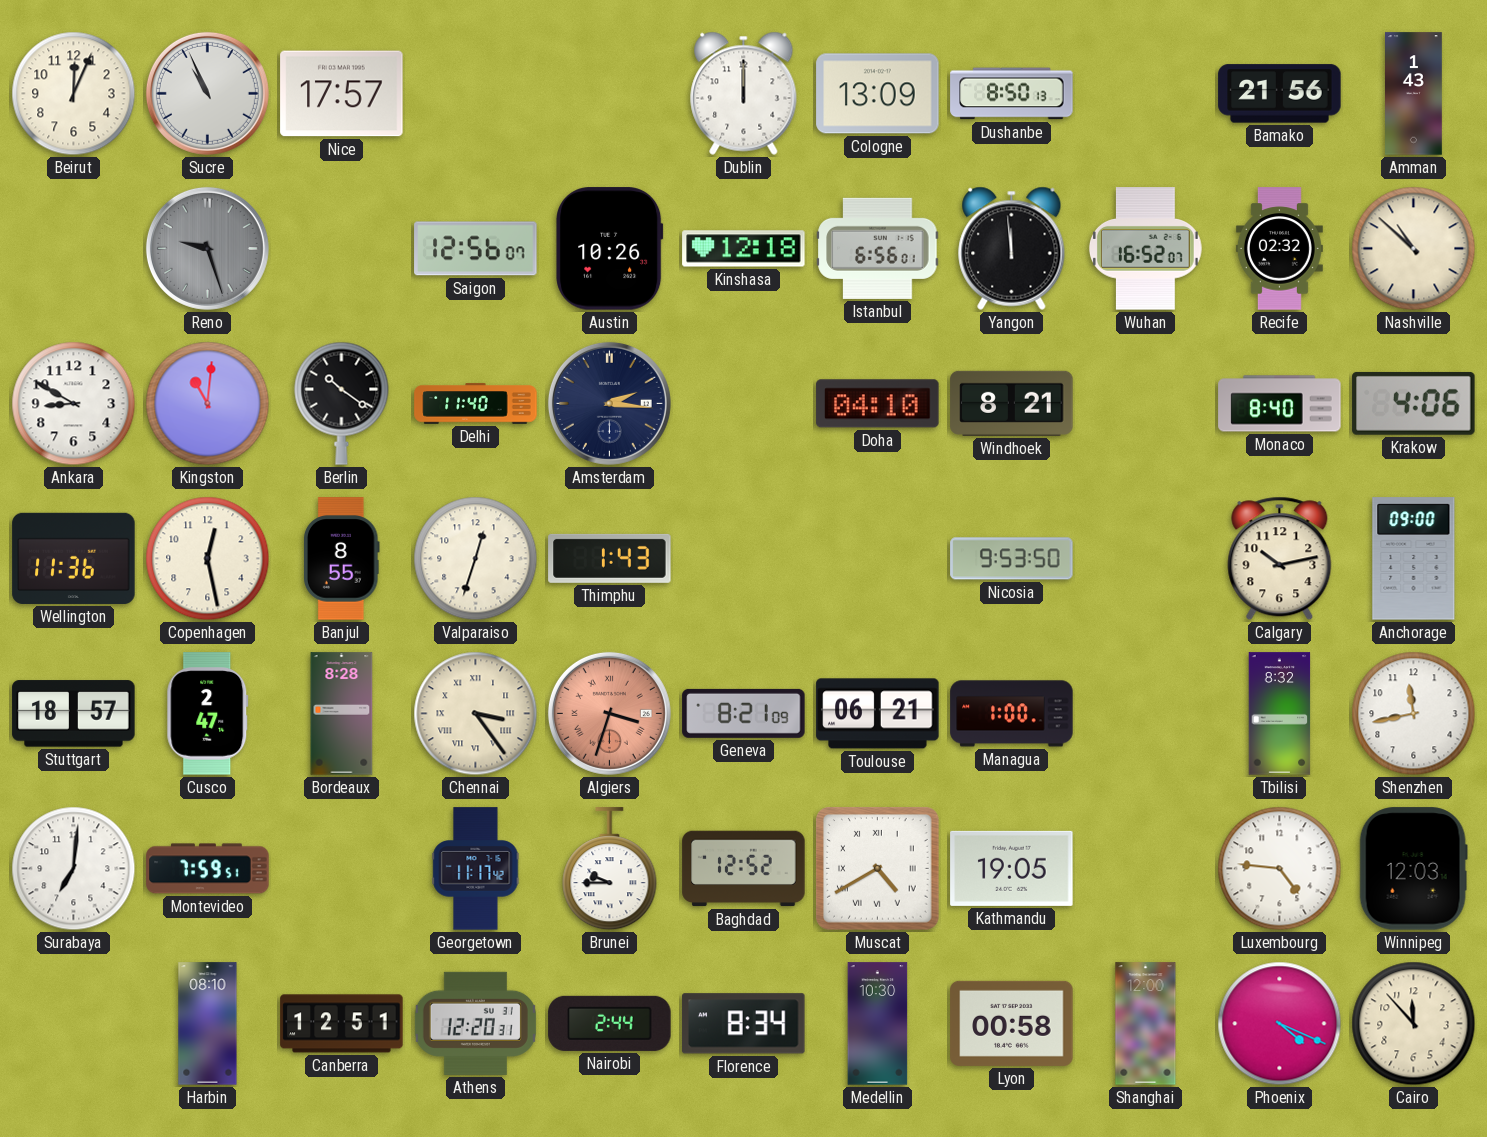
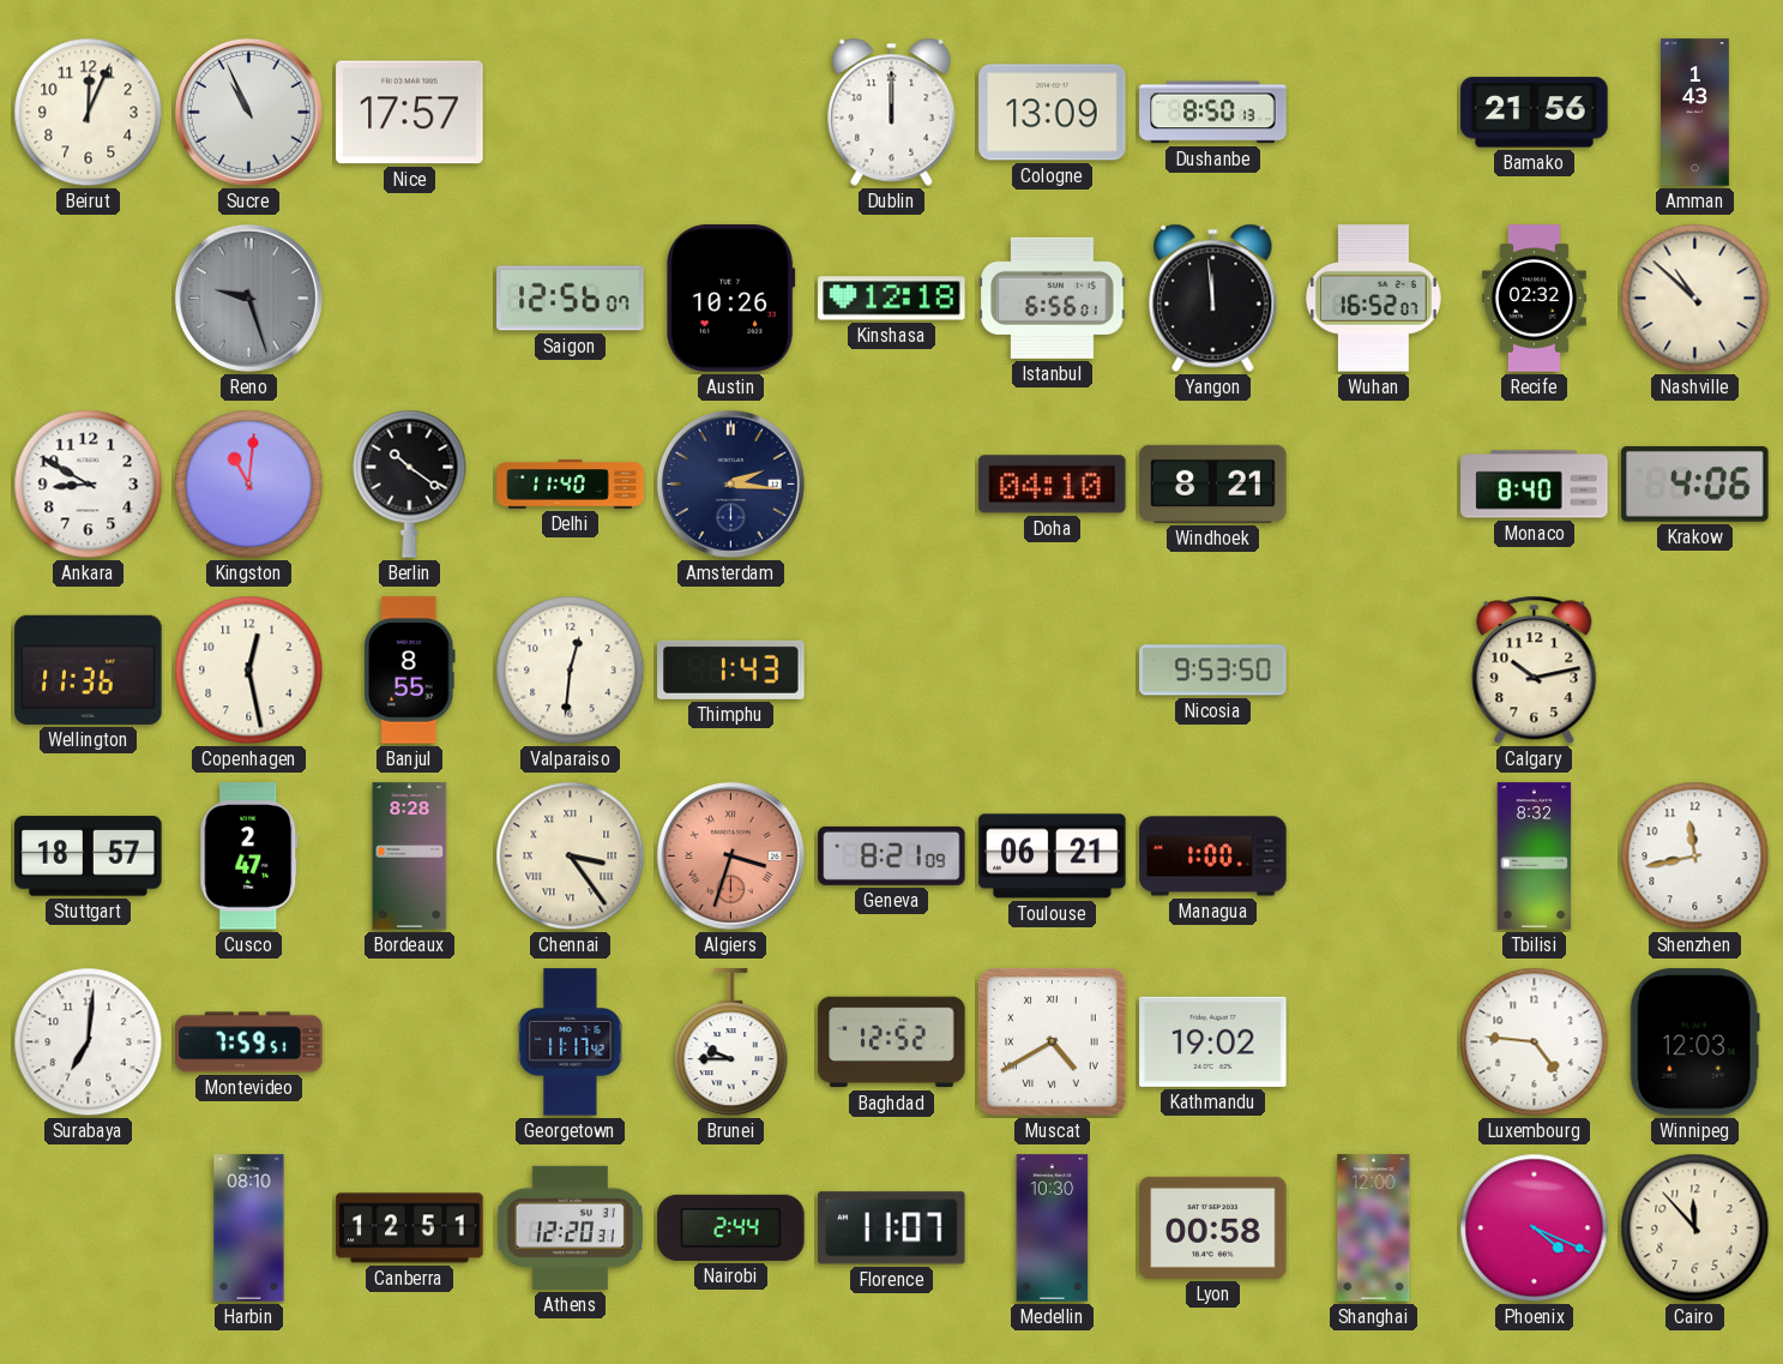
Valparaiso: 12:33 -> 12:31
Anchorage: 09:00 -> none
Kathmandu: 19:05 -> 19:02
Florence: 8:34 -> 11:07
